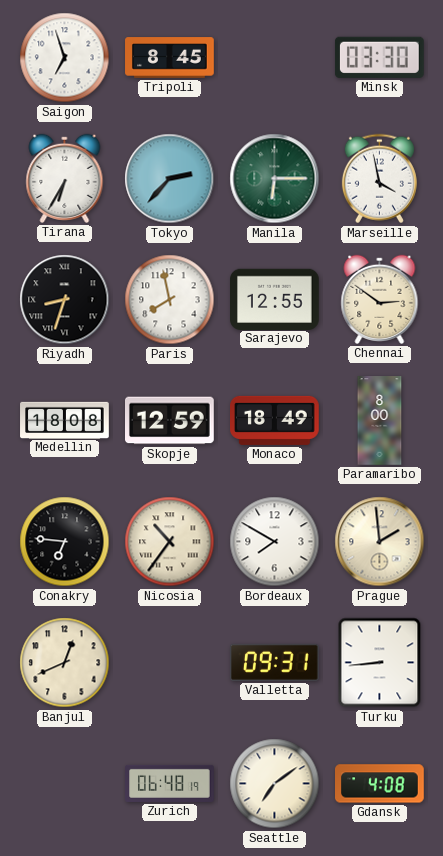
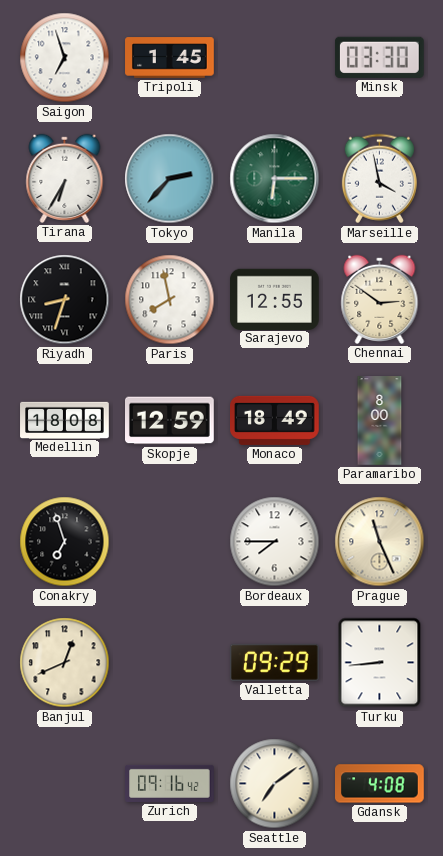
Tripoli: 8:45 -> 1:45
Conakry: 6:46 -> 6:57
Nicosia: 10:36 -> none
Bordeaux: 7:50 -> 7:45
Prague: 1:59 -> 11:26
Valletta: 09:31 -> 09:29
Zurich: 06:48 -> 09:16
